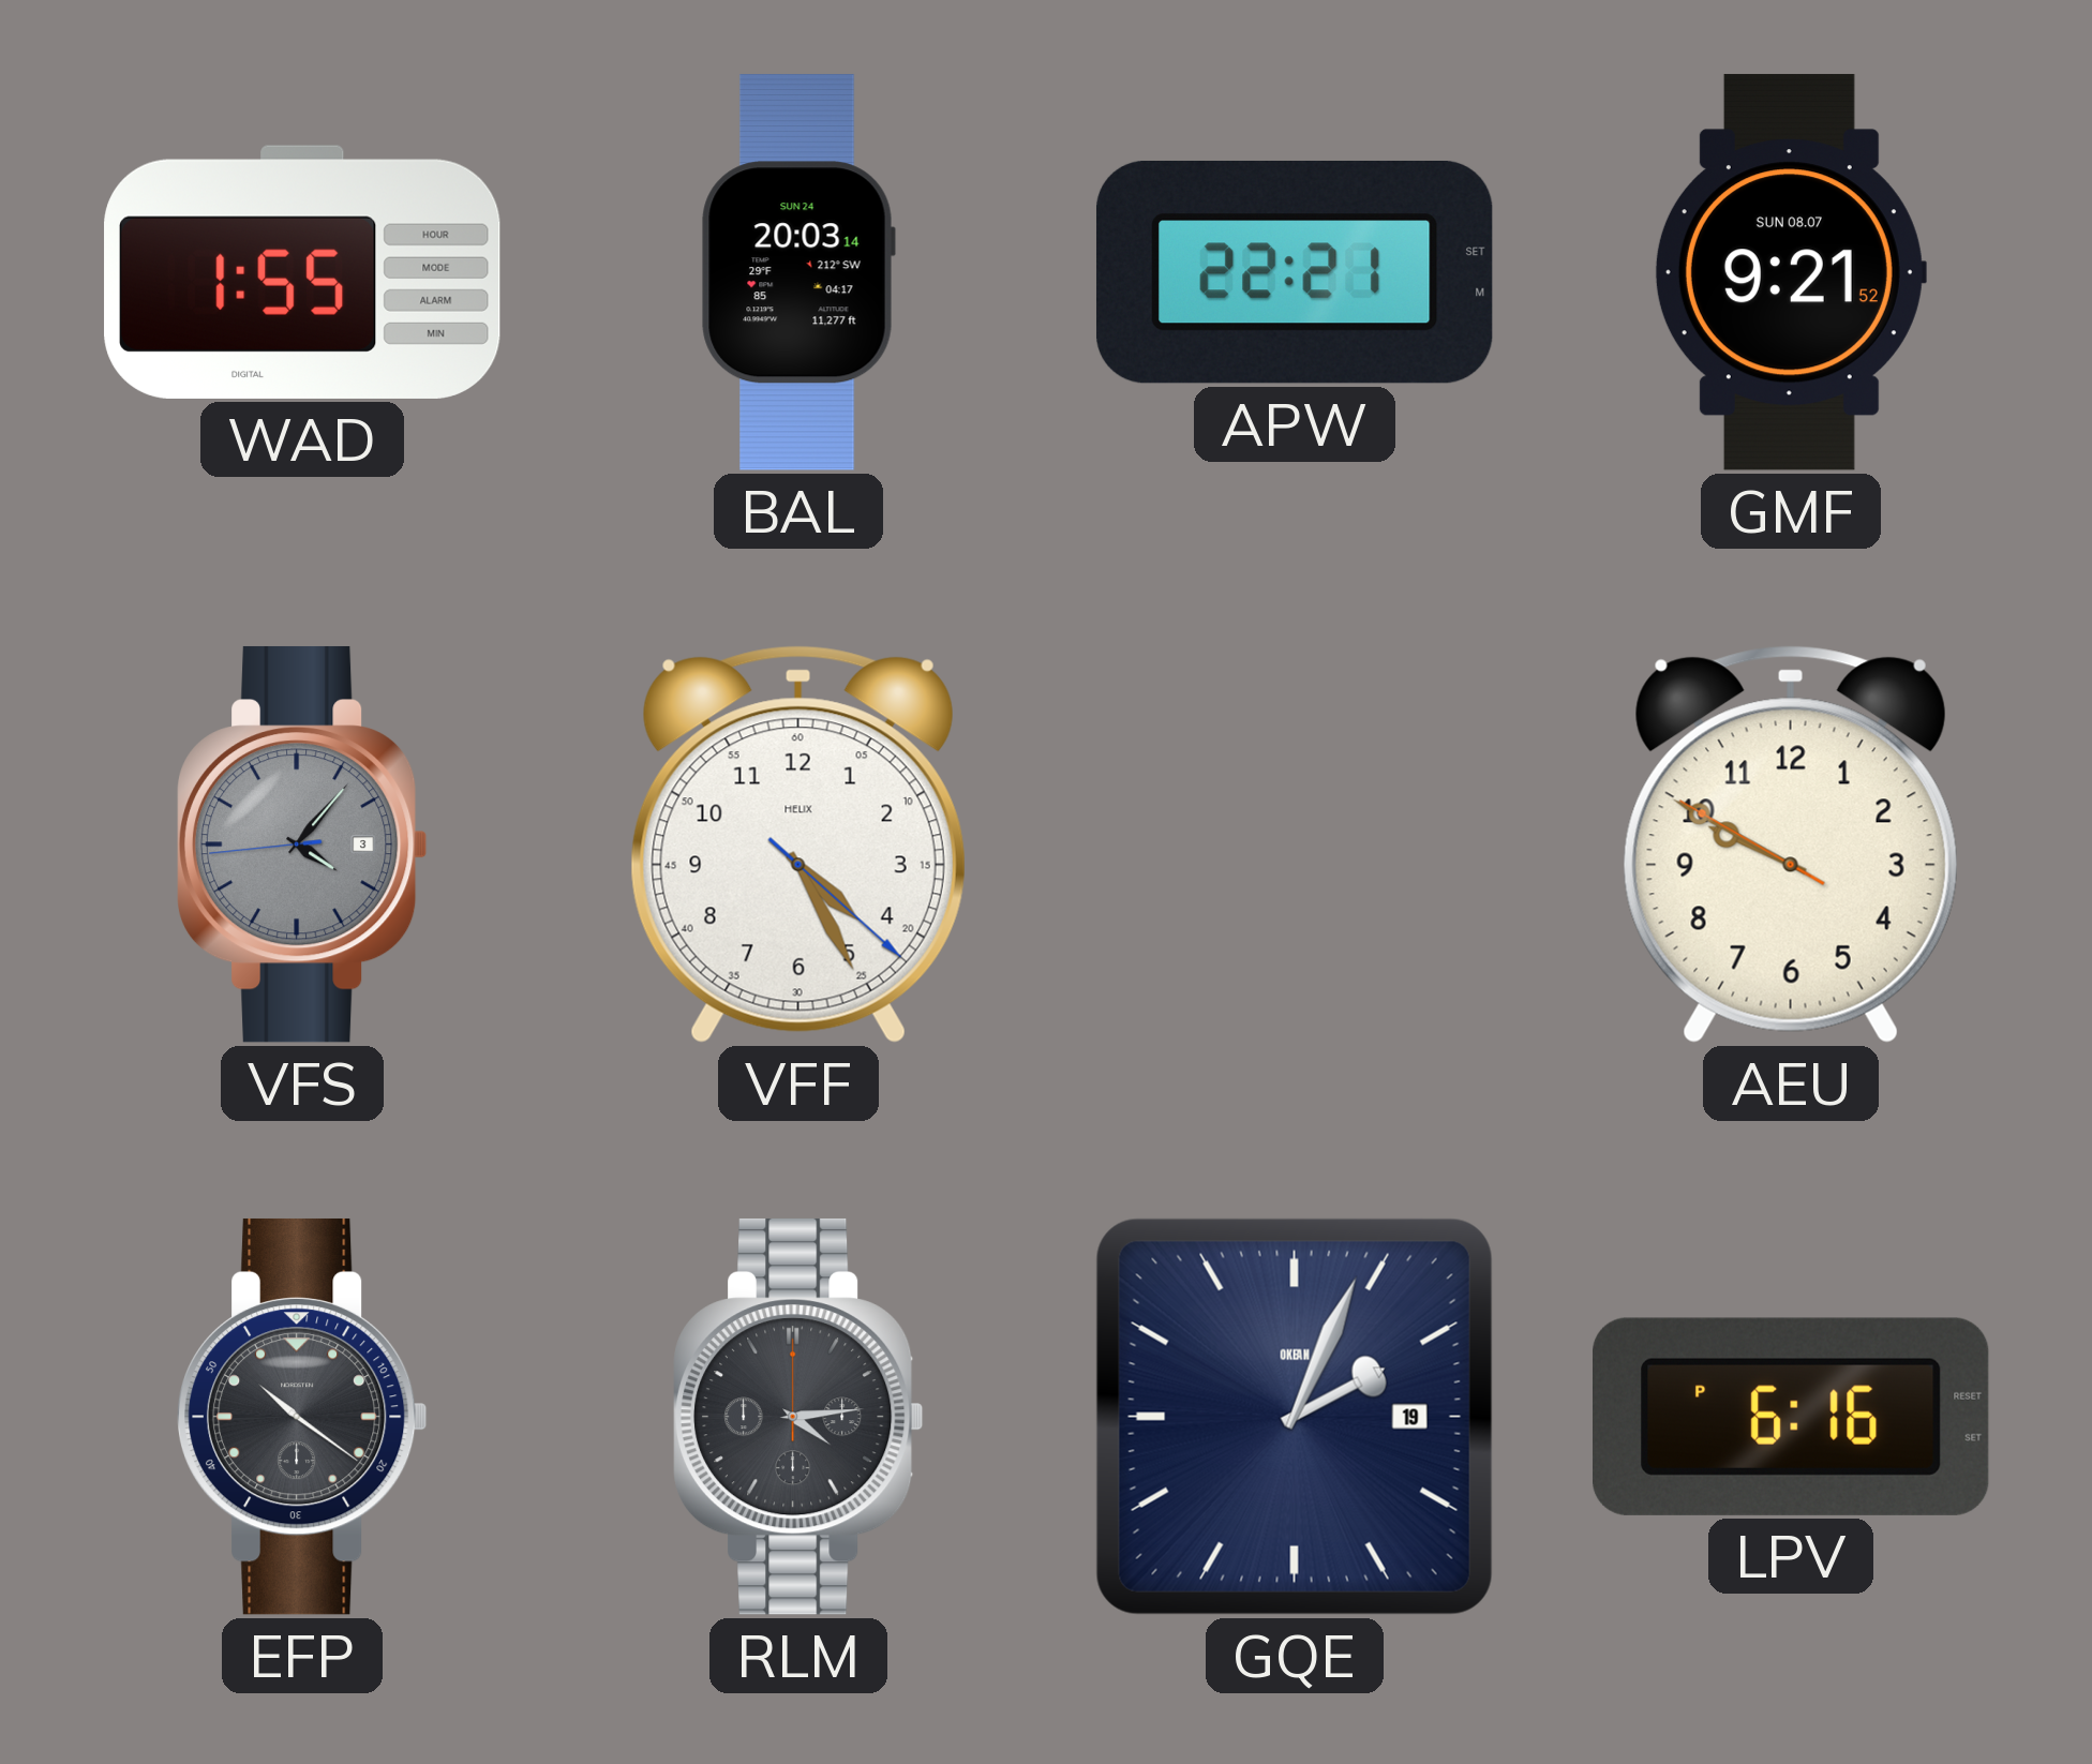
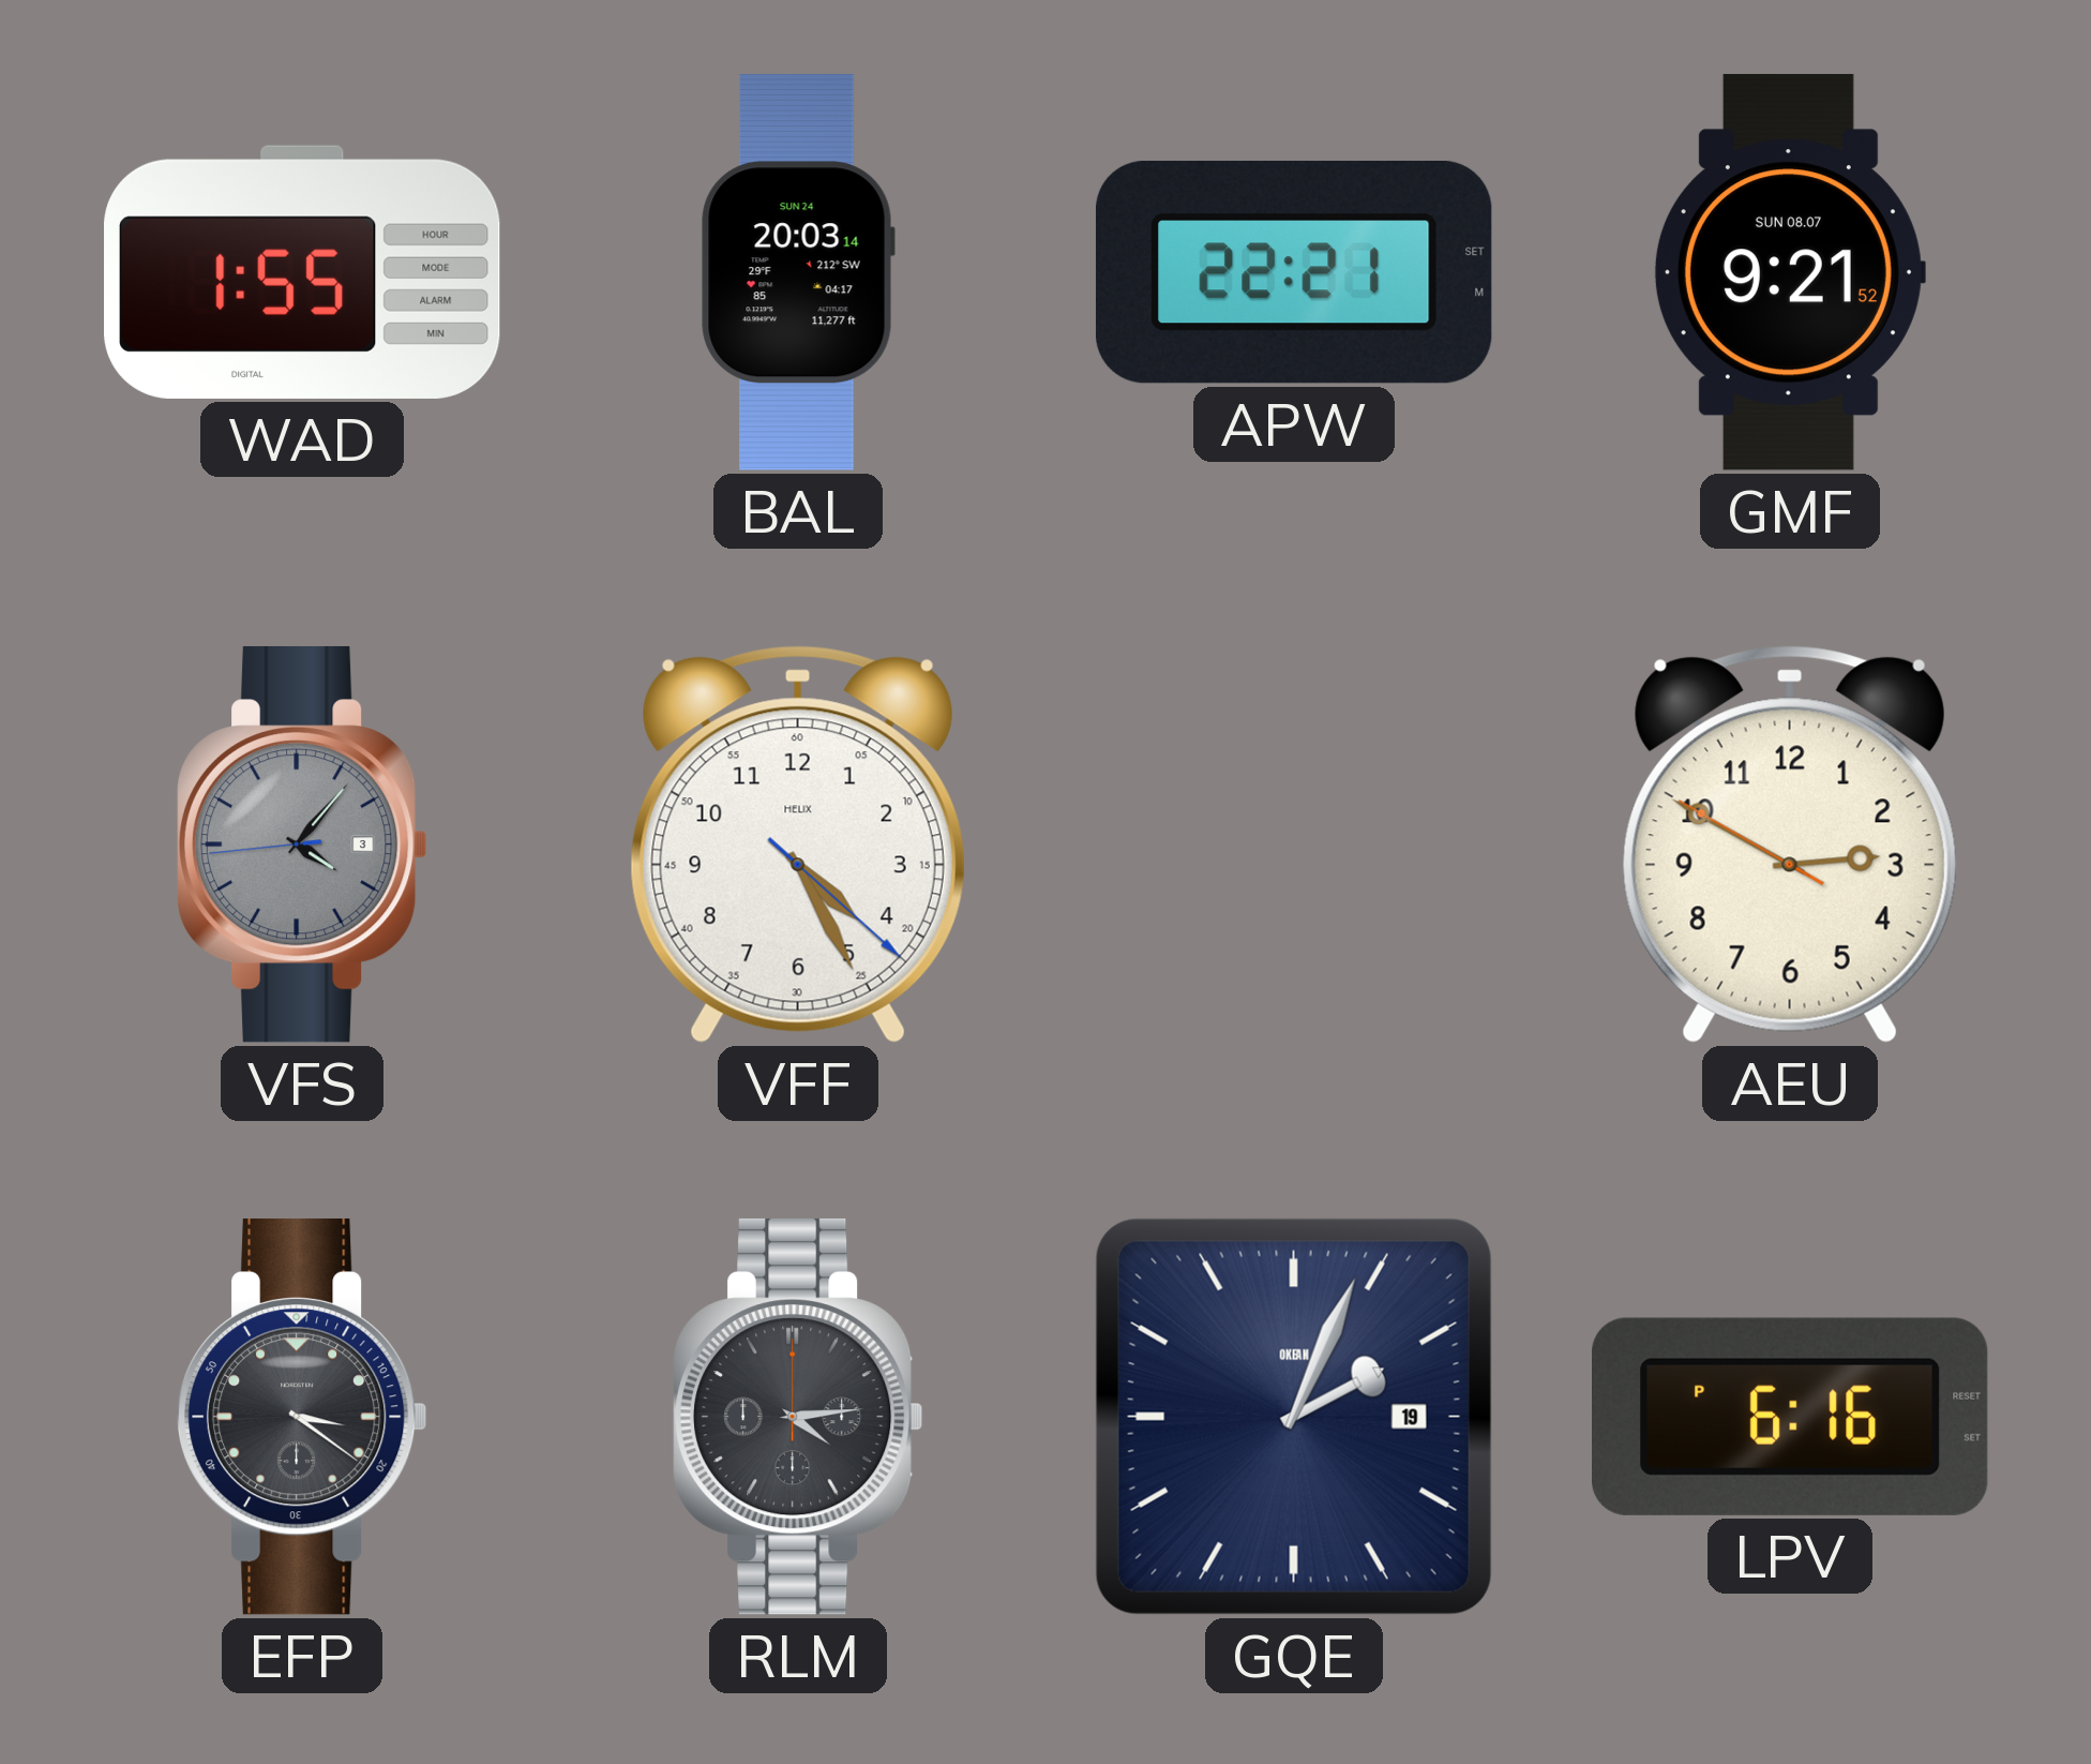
AEU: 9:49 -> 2:49
EFP: 10:21 -> 3:21
